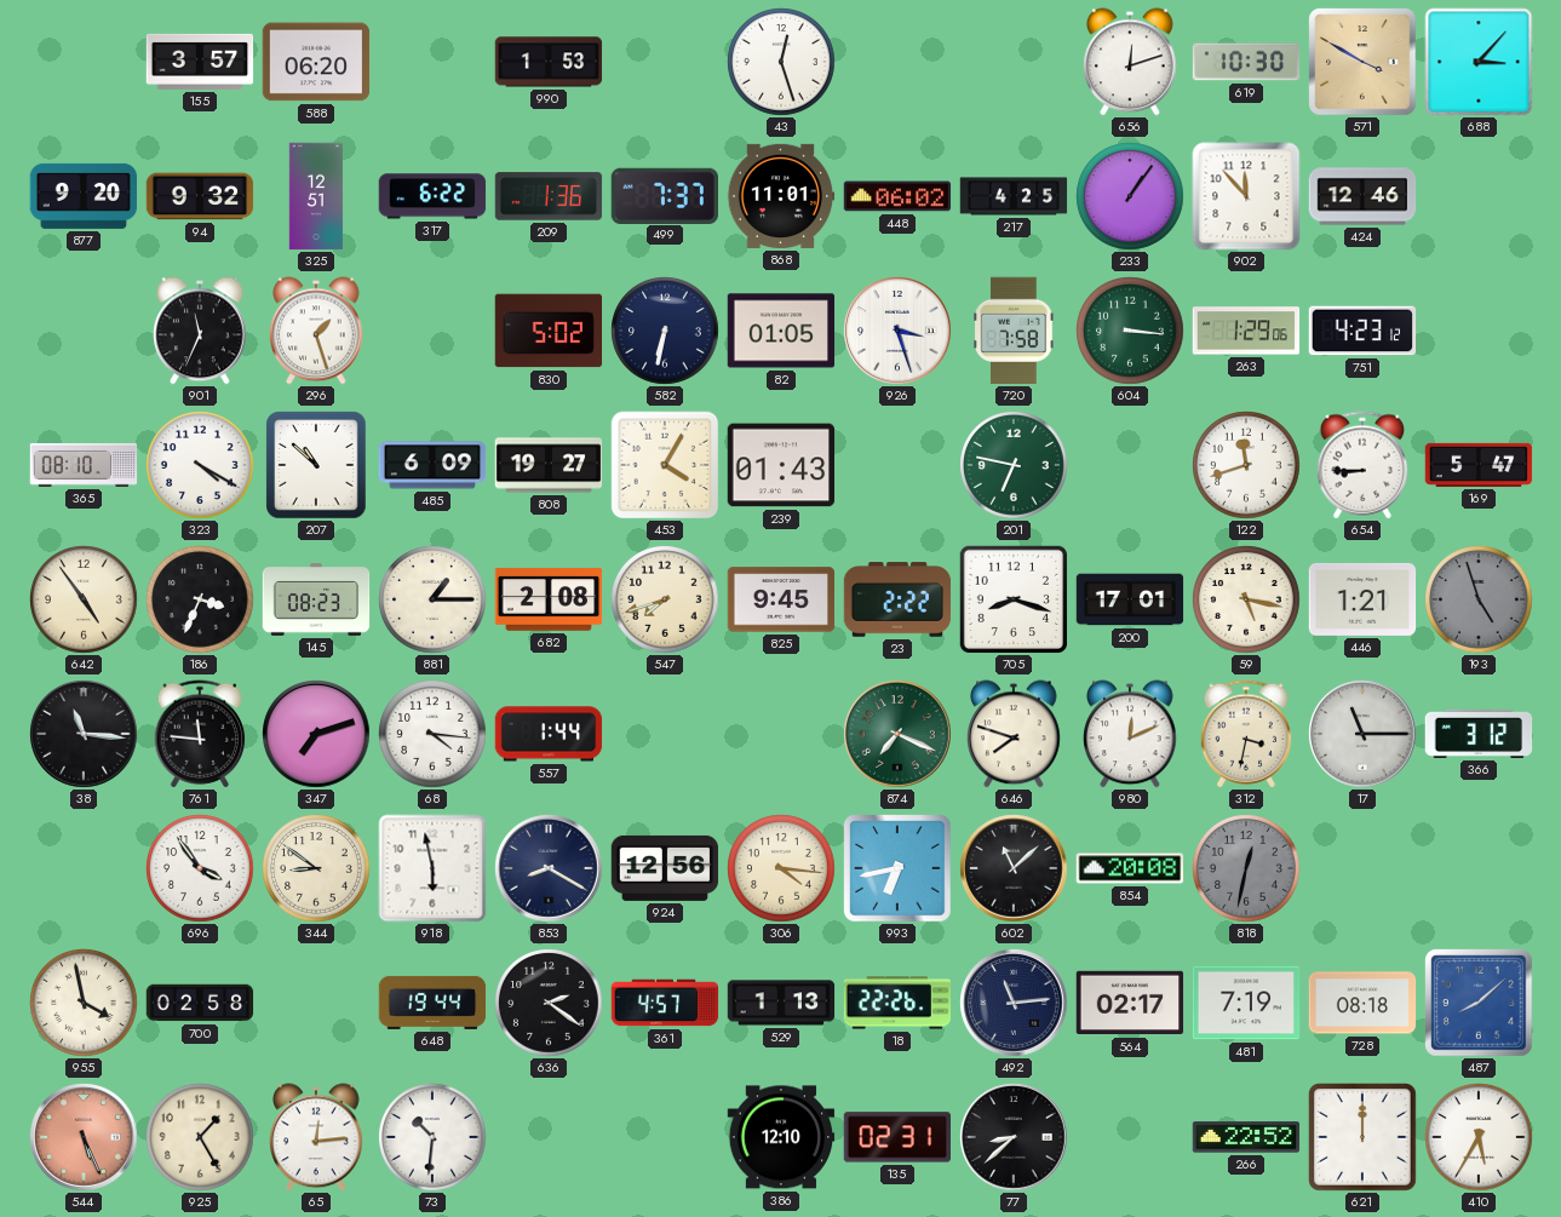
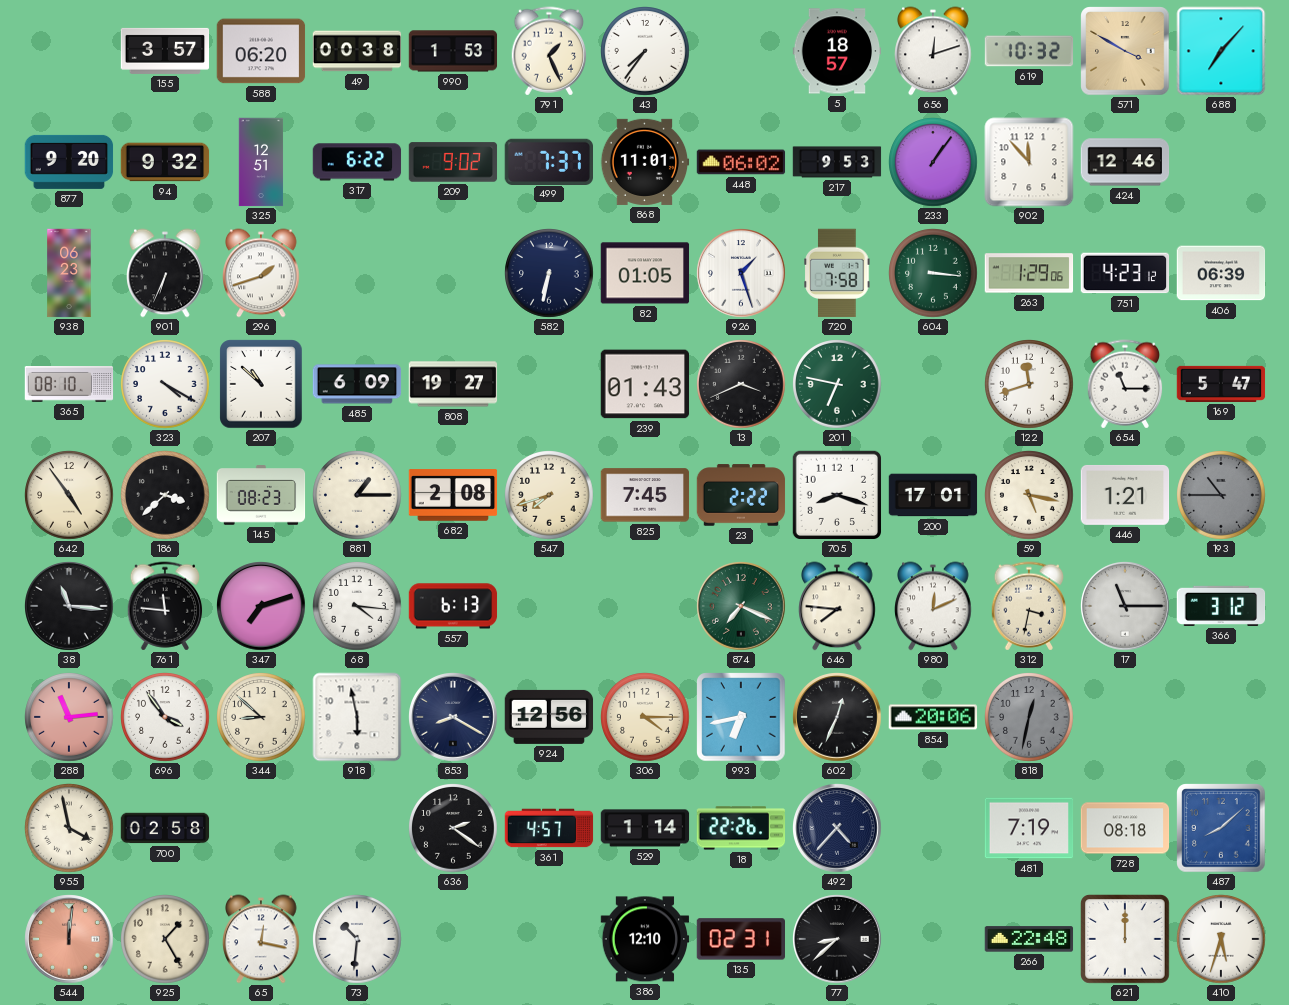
49: none -> 00:38
791: none -> 1:26
43: 12:27 -> 7:36
5: none -> 18:57
619: 10:30 -> 10:32
688: 3:07 -> 7:07
209: 1:36 -> 9:02
217: 4:25 -> 9:53
938: none -> 06:23
901: 11:34 -> 6:34
296: 1:27 -> 1:42
830: 5:02 -> none
926: 3:27 -> 1:27
406: none -> 06:39
453: 4:05 -> none
13: none -> 3:41
654: 8:45 -> 11:15
186: 3:34 -> 3:38
825: 9:45 -> 7:45
193: 4:57 -> 10:45
557: 1:44 -> 6:13
646: 7:48 -> 7:46
288: none -> 11:14
344: 8:51 -> 8:52
306: 4:16 -> 4:15
602: 11:08 -> 12:34
854: 20:08 -> 20:06
648: 19:44 -> none
529: 1:13 -> 1:14
492: 11:14 -> 4:37
564: 02:17 -> none
544: 5:26 -> 12:01
65: 12:14 -> 12:17
266: 22:52 -> 22:48
410: 5:35 -> 5:33
